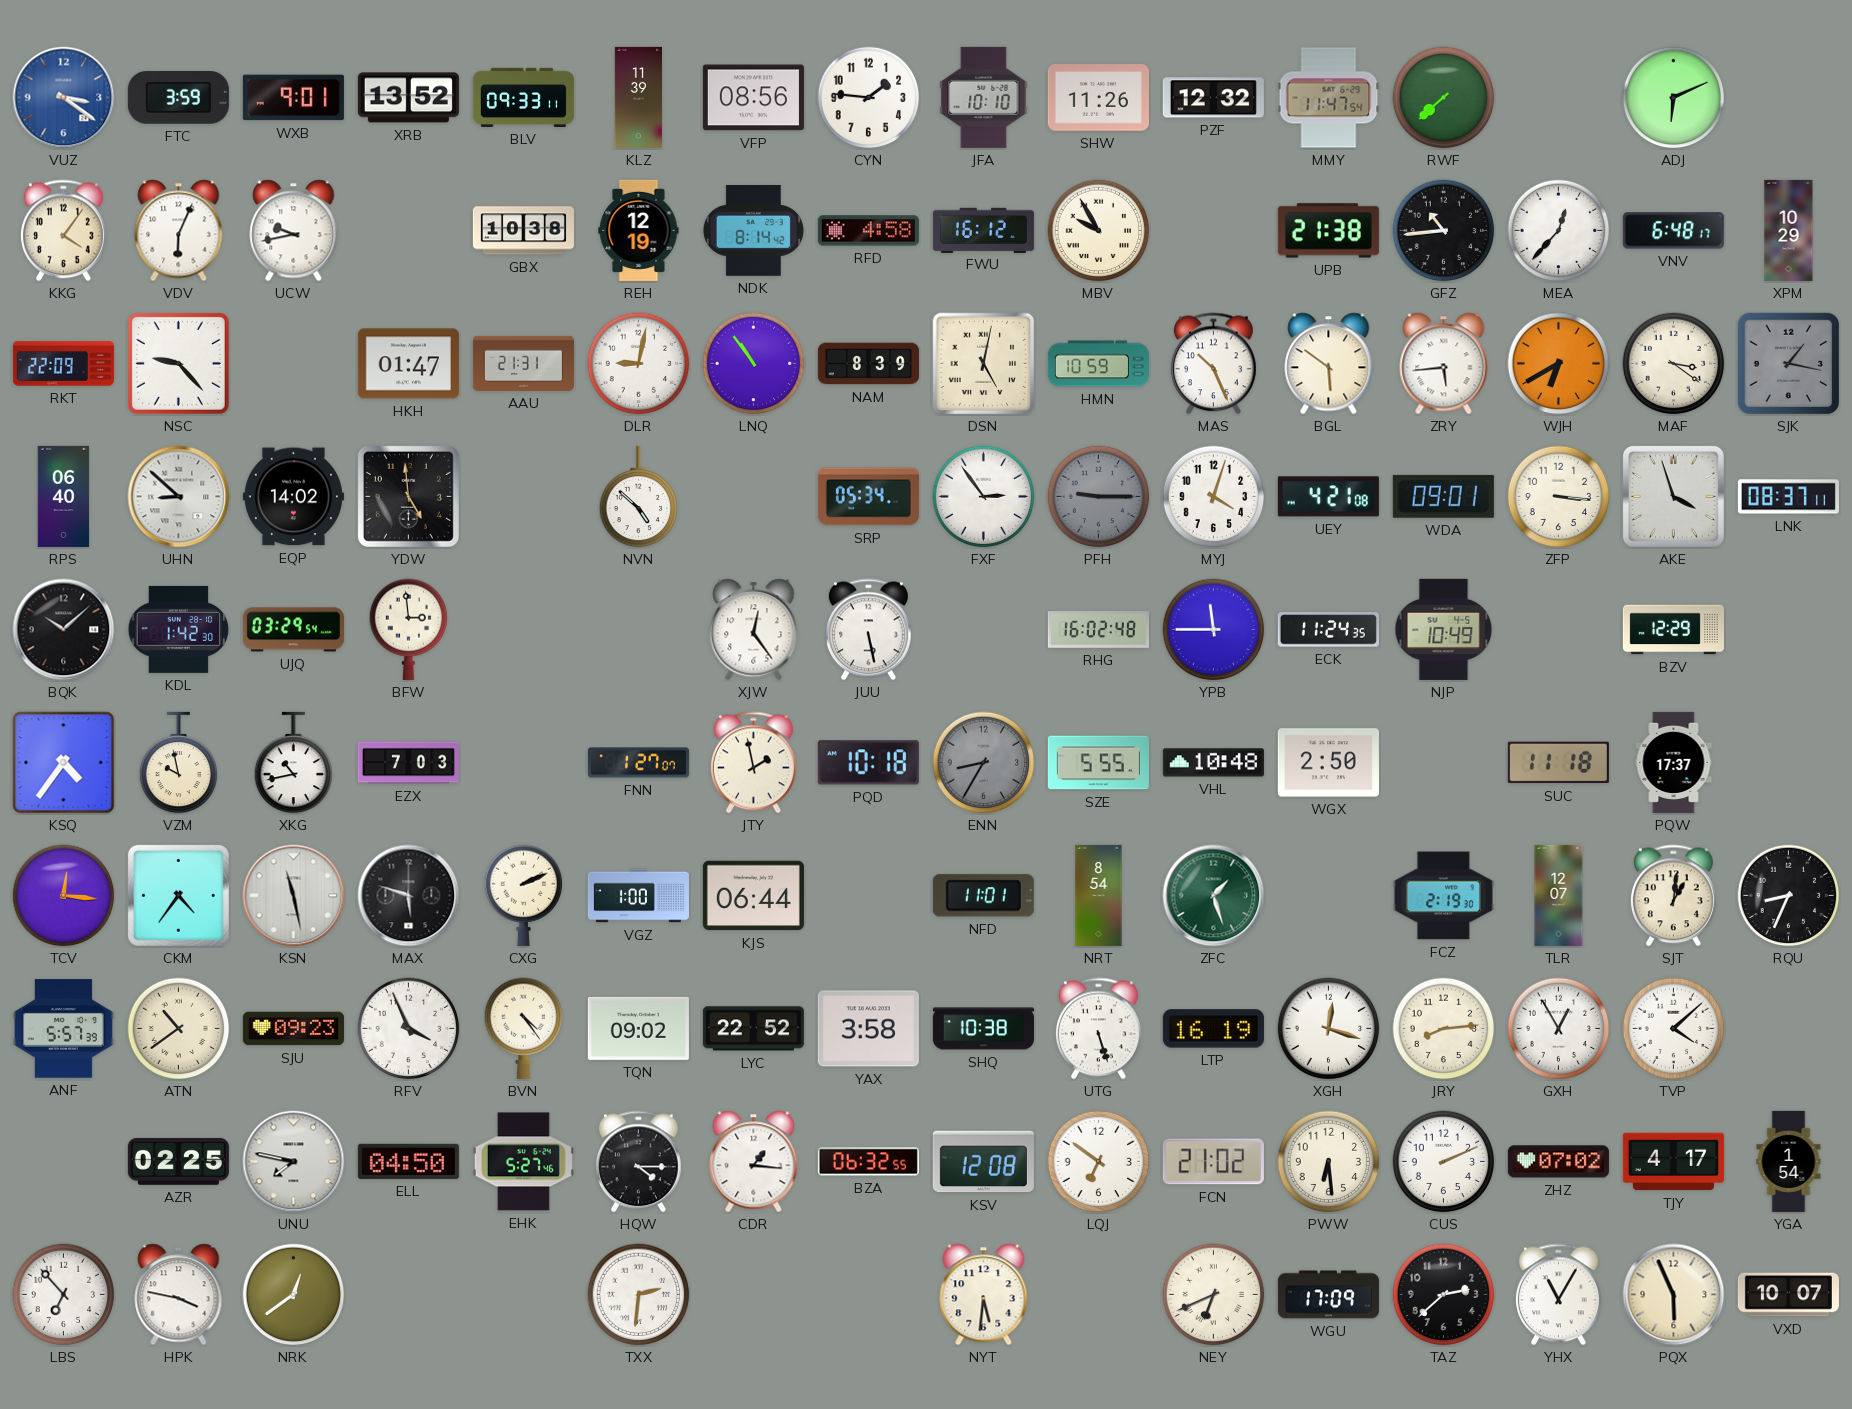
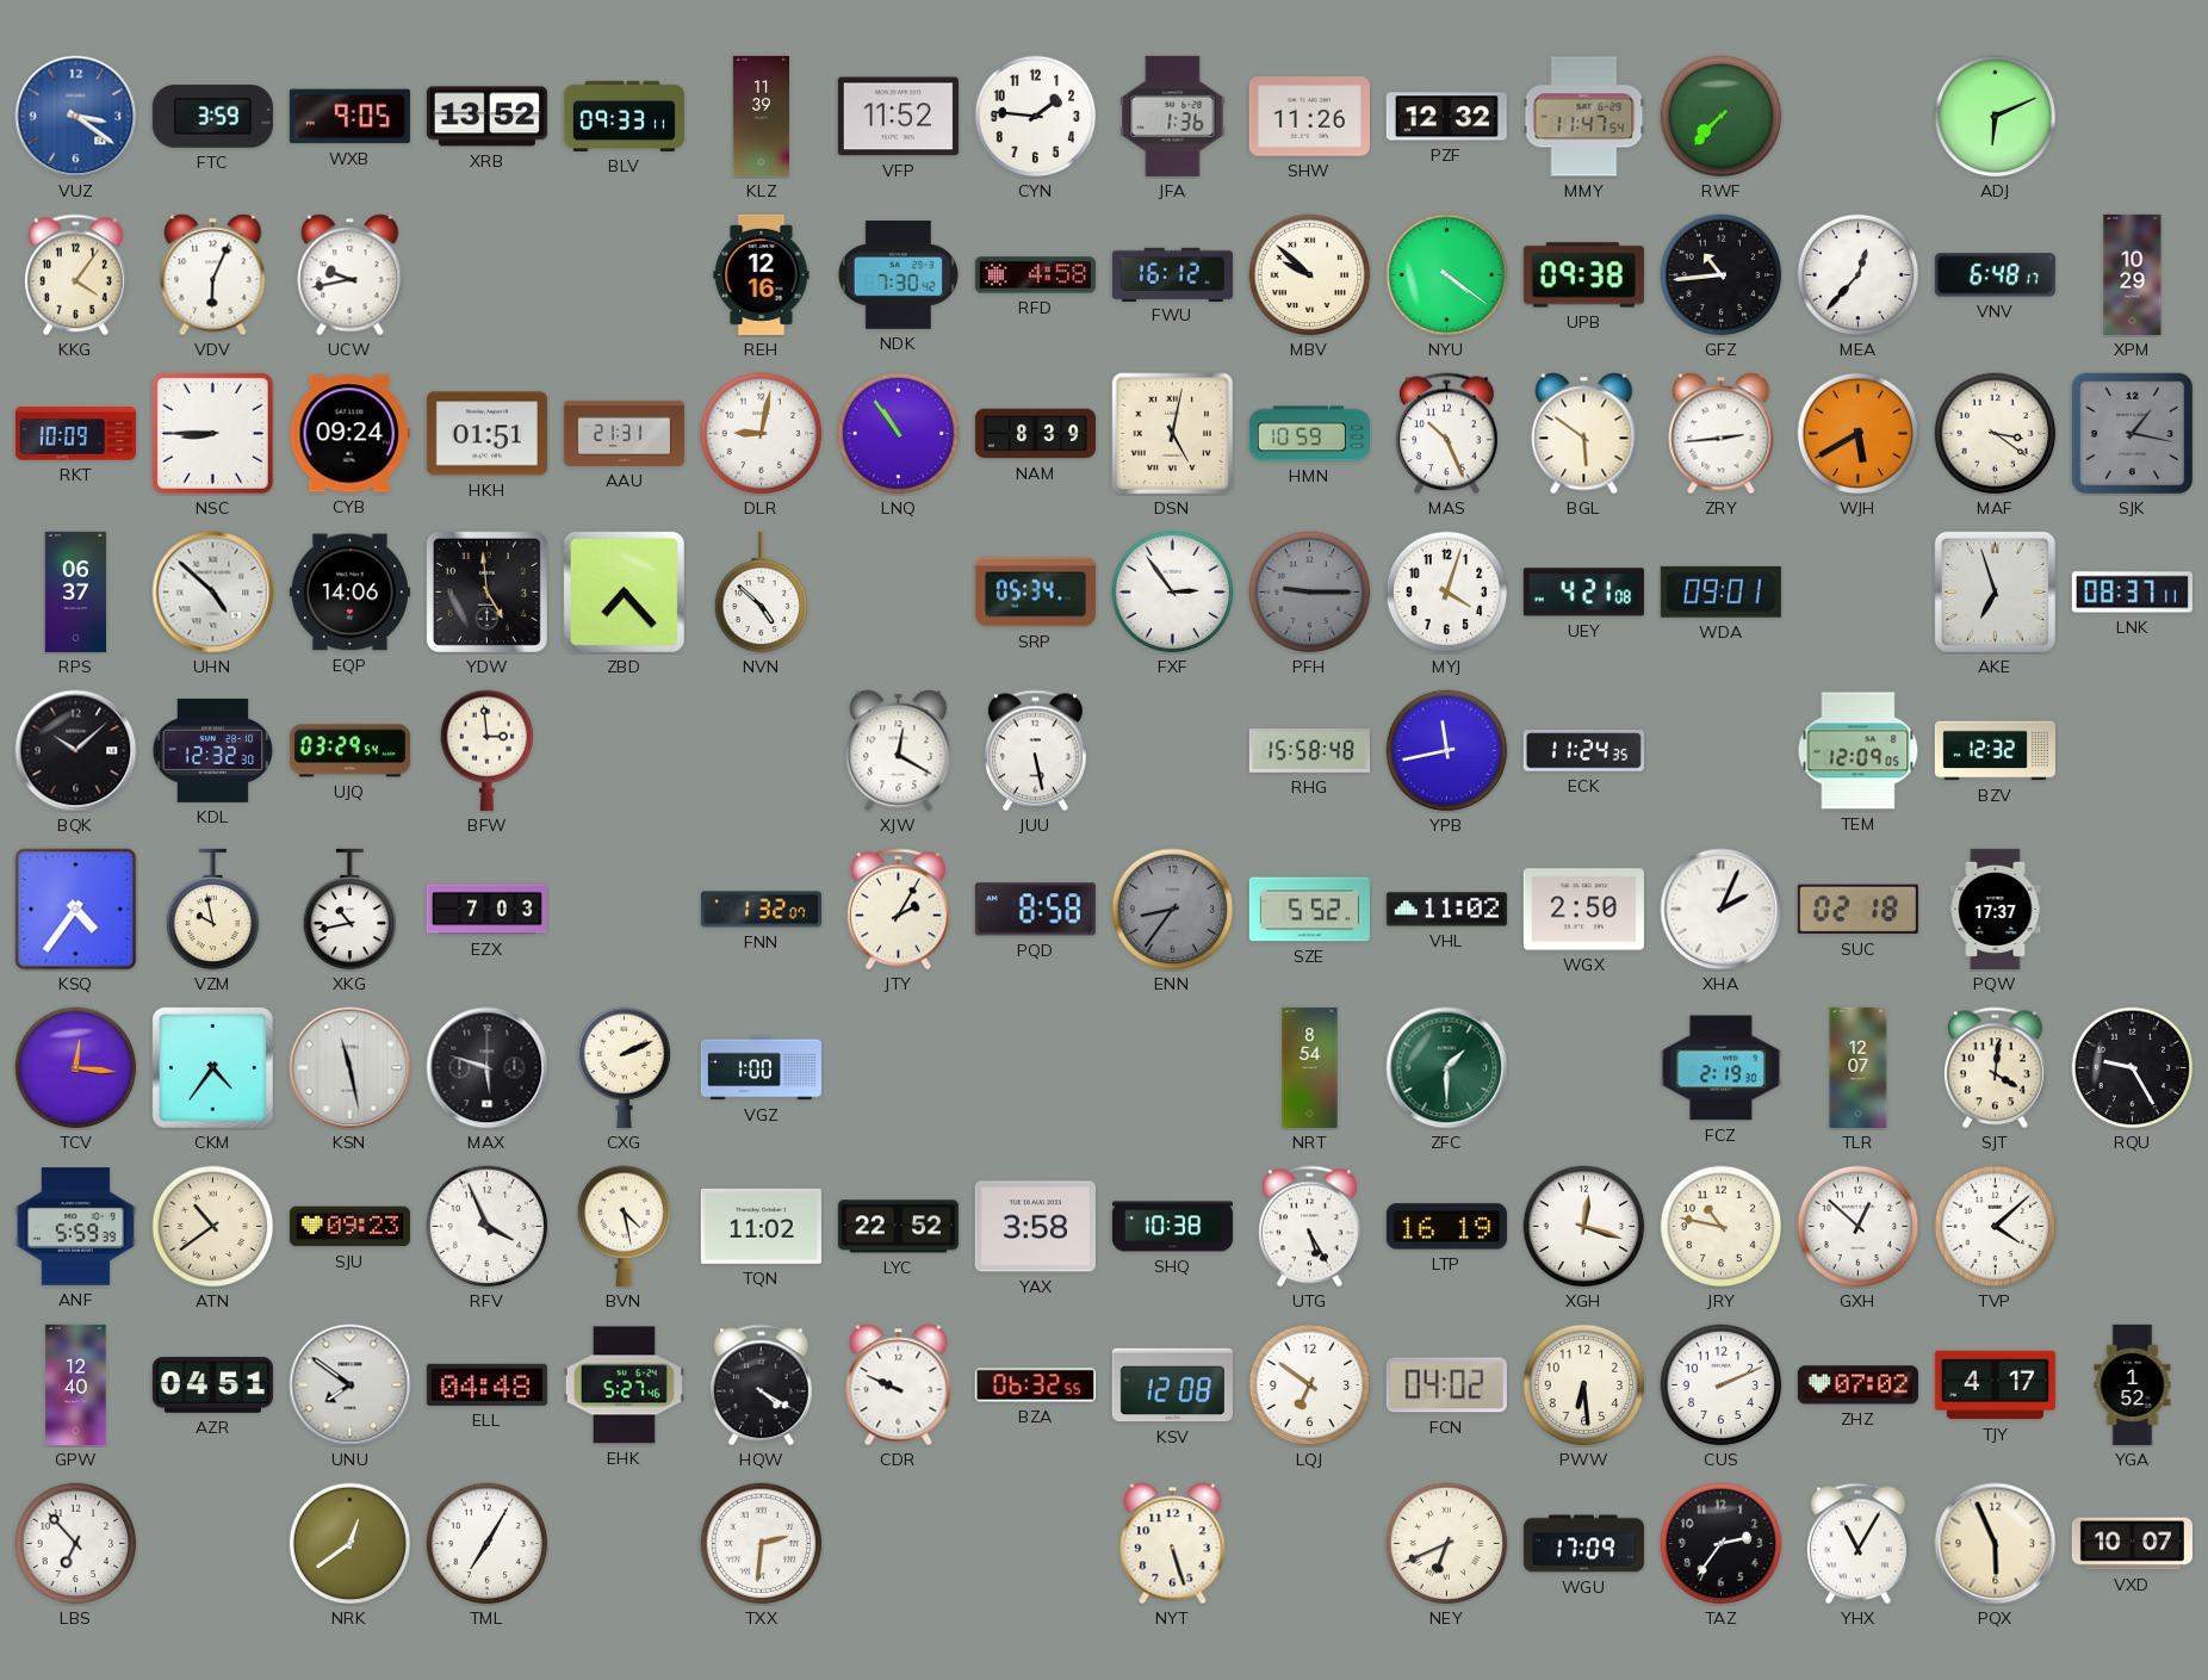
WXB: 9:01 -> 9:05
VFP: 08:56 -> 11:52
JFA: 10:10 -> 1:36
RWF: 7:38 -> 7:37
GBX: 10:38 -> none
REH: 12:19 -> 12:16
NDK: 8:14 -> 7:30
MBV: 9:55 -> 9:52
NYU: none -> 4:21
UPB: 21:38 -> 09:38
RKT: 22:09 -> 10:09
NSC: 9:23 -> 8:45
CYB: none -> 09:24
HKH: 01:47 -> 01:51
ZRY: 5:44 -> 2:44
WJH: 6:40 -> 5:40
RPS: 06:40 -> 06:37
UHN: 8:52 -> 4:52
EQP: 14:02 -> 14:06
ZBD: none -> 7:23
ZFP: 3:16 -> none
AKE: 3:57 -> 6:57
KDL: 1:42 -> 12:32
XJW: 12:24 -> 12:20
RHG: 16:02 -> 15:58
YPB: 11:45 -> 11:43
NJP: 10:49 -> none
TEM: none -> 12:09
BZV: 12:29 -> 12:32
FNN: 1:27 -> 1:32
JTY: 1:58 -> 2:05
PQD: 10:18 -> 8:58
ENN: 8:35 -> 8:36
SZE: 5:55 -> 5:52
VHL: 10:48 -> 11:02
XHA: none -> 2:04
SUC: 11:18 -> 02:18
KJS: 06:44 -> none
NFD: 11:01 -> none
ZFC: 1:27 -> 1:30
SJT: 1:01 -> 4:01
RQU: 8:34 -> 9:25
ANF: 5:57 -> 5:59
BVN: 4:24 -> 4:28
TQN: 09:02 -> 11:02
UTG: 5:27 -> 5:25
JRY: 8:14 -> 10:47
GXH: 12:55 -> 12:52
GPW: none -> 12:40
AZR: 02:25 -> 04:51
UNU: 7:47 -> 7:51
ELL: 04:50 -> 04:48
HQW: 4:15 -> 4:20
CDR: 1:16 -> 9:49
FCN: 21:02 -> 04:02
YGA: 1:54 -> 1:52
HPK: 3:47 -> none
TML: none -> 7:05
NYT: 5:31 -> 5:27
TAZ: 2:38 -> 2:36
